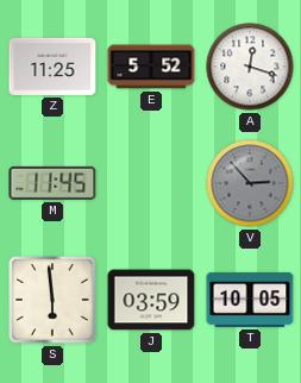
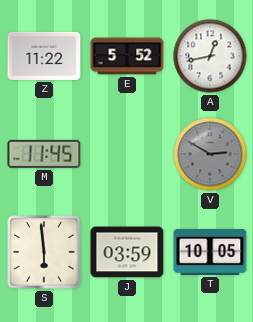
Z: 11:25 -> 11:22
A: 12:18 -> 12:43
V: 2:53 -> 2:50
